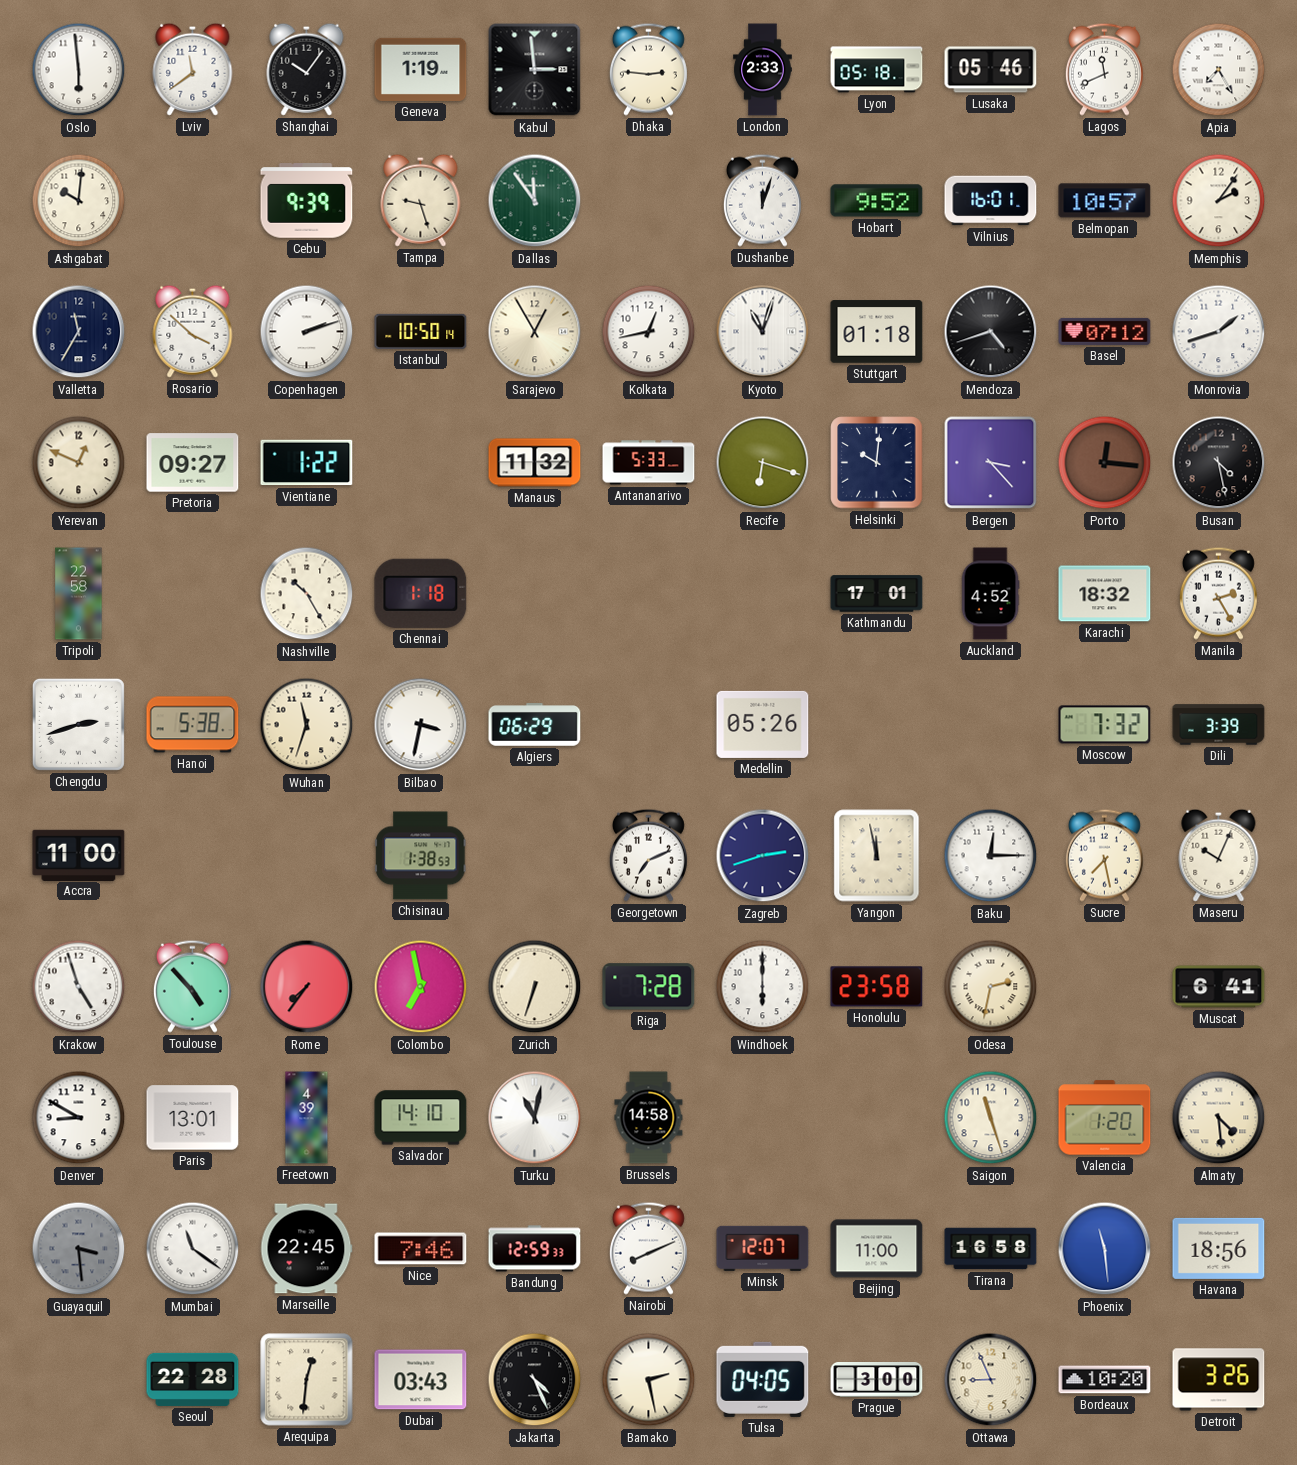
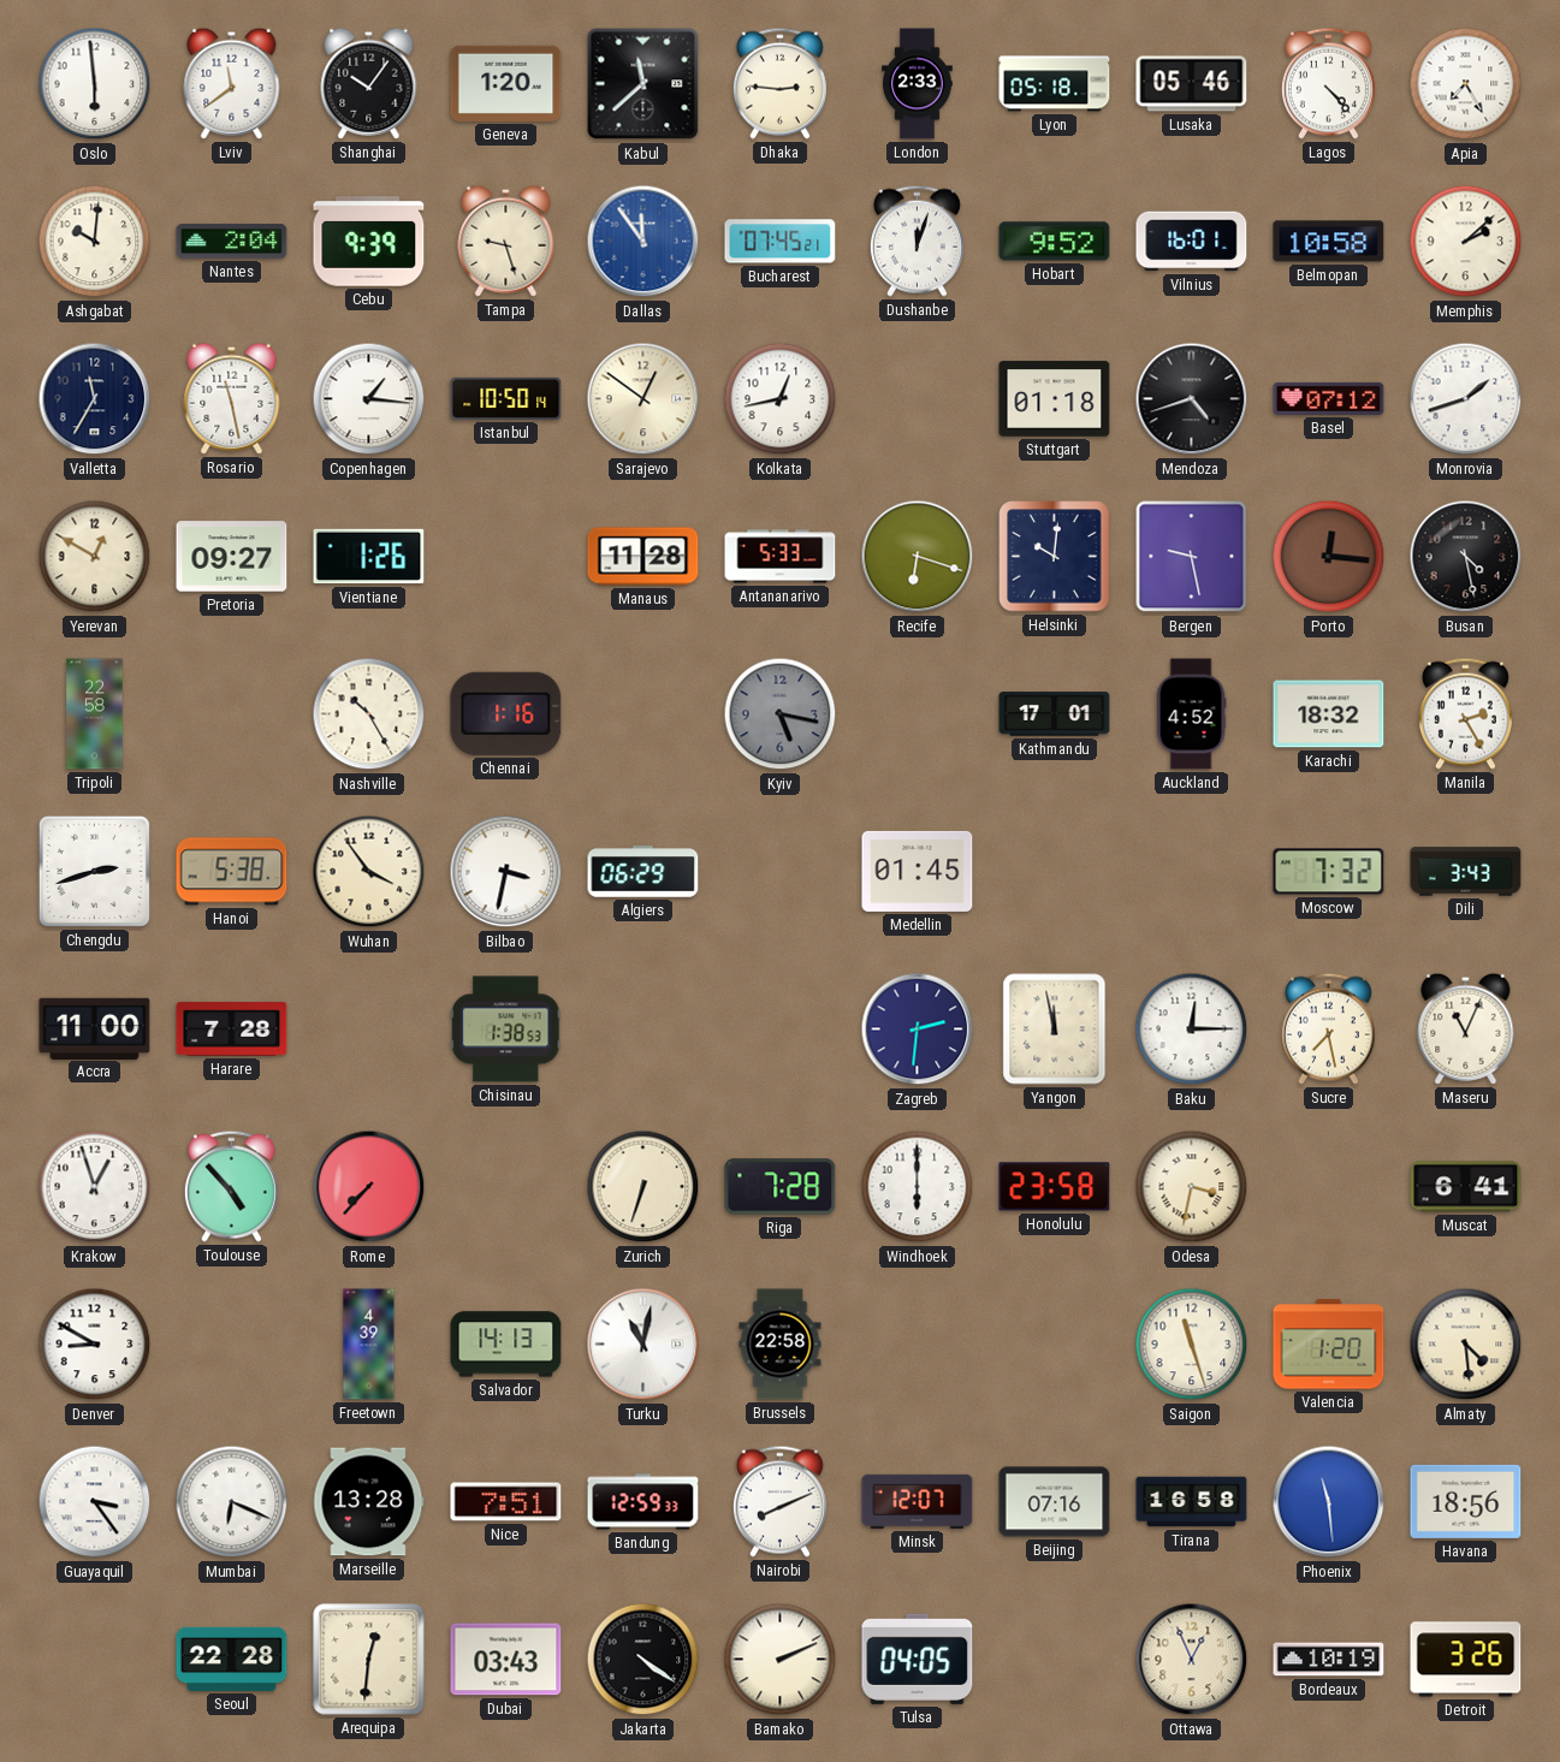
Geneva: 1:19 -> 1:20
Kabul: 2:59 -> 11:38
Lagos: 11:41 -> 4:23
Nantes: none -> 2:04
Dallas dial: green -> blue
Bucharest: none -> 07:45
Belmopan: 10:57 -> 10:58
Memphis: 2:06 -> 2:08
Rosario: 3:52 -> 11:28
Copenhagen: 2:12 -> 1:16
Sarajevo: 12:55 -> 12:51
Kyoto: 11:03 -> none
Yerevan: 12:49 -> 12:50
Vientiane: 1:22 -> 1:26
Manaus: 11:32 -> 11:28
Bergen: 3:23 -> 9:28
Chennai: 1:18 -> 1:16
Kyiv: none -> 5:17
Wuhan: 11:33 -> 3:54
Medellin: 05:26 -> 01:45
Dili: 3:39 -> 3:43
Harare: none -> 7:28
Georgetown: 7:11 -> none
Zagreb: 2:42 -> 2:31
Maseru: 10:04 -> 11:04
Krakow: 4:57 -> 12:57
Rome: 7:36 -> 7:37
Colombo: 6:58 -> none
Odesa: 2:32 -> 3:32
Paris: 13:01 -> none
Salvador: 14:10 -> 14:13
Brussels: 14:58 -> 22:58
Guayaquil: 3:29 -> 3:24
Guayaquil dial: grey -> white
Mumbai: 11:21 -> 6:19
Marseille: 22:45 -> 13:28
Nice: 7:46 -> 7:51
Beijing: 11:00 -> 07:16
Jakarta: 4:26 -> 4:21
Bamako: 2:28 -> 2:11
Prague: 3:00 -> none
Ottawa: 8:56 -> 12:56
Bordeaux: 10:20 -> 10:19
